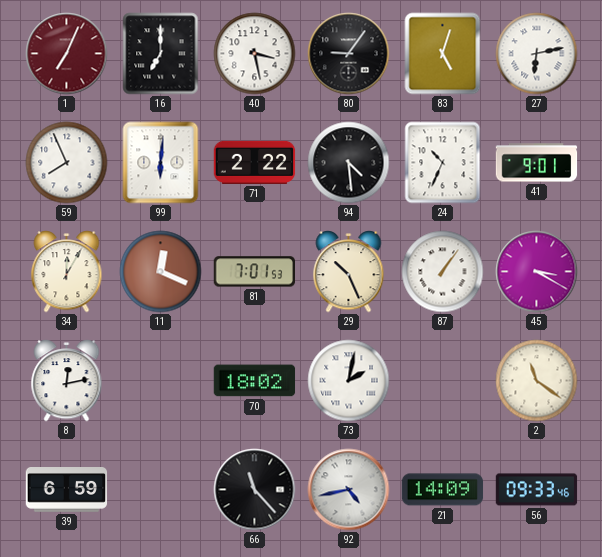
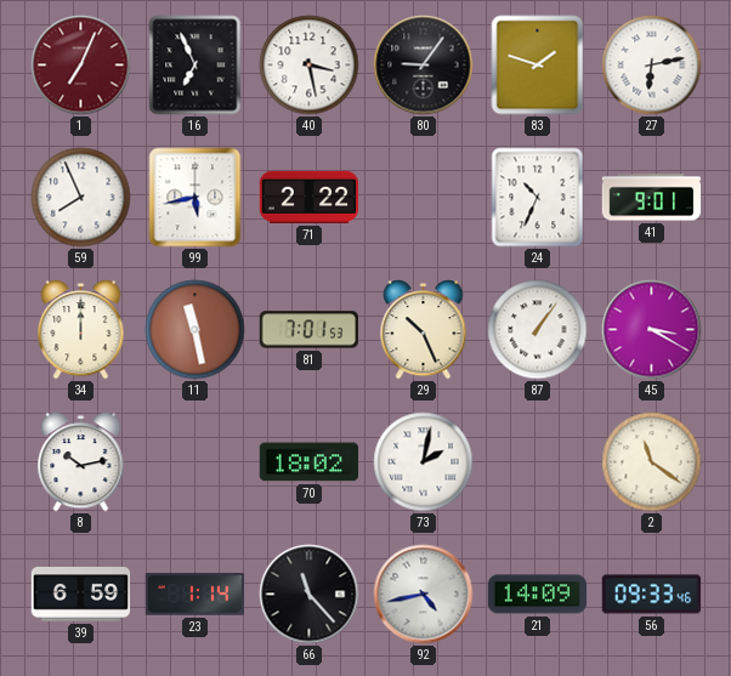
16: 7:00 -> 6:56
83: 5:03 -> 1:48
99: 6:01 -> 5:43
94: 4:29 -> none
34: 12:05 -> 12:00
11: 12:19 -> 11:28
8: 12:13 -> 10:13
23: none -> 1:14
